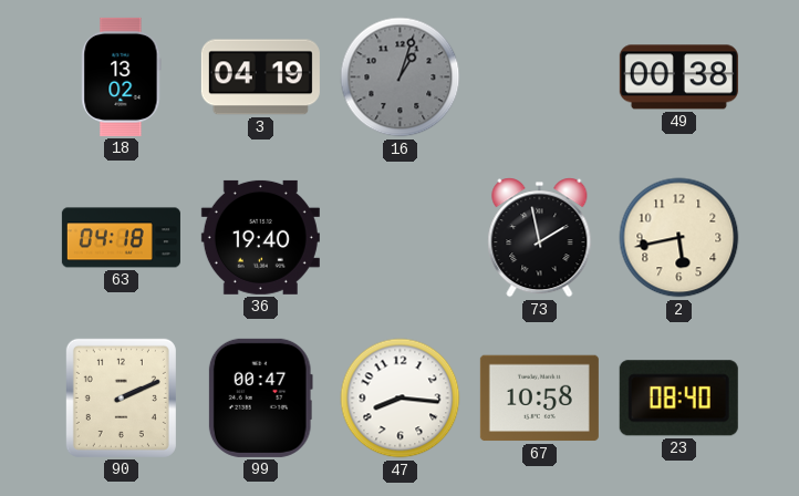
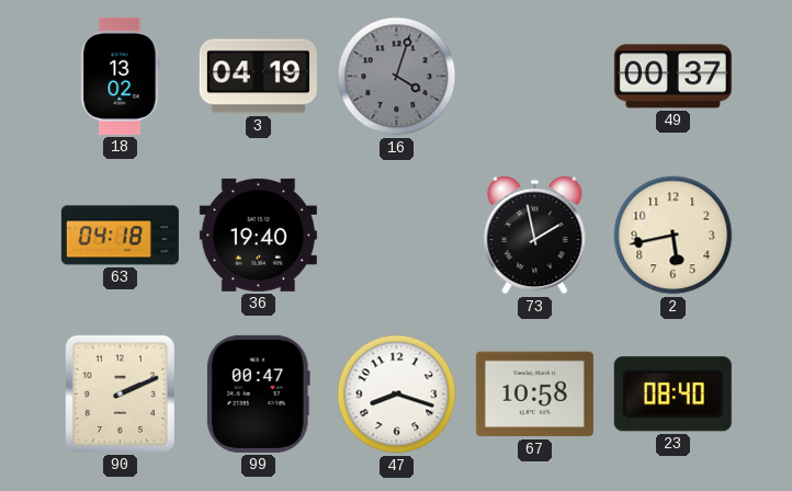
16: 1:03 -> 4:03
49: 00:38 -> 00:37
47: 8:16 -> 8:18
